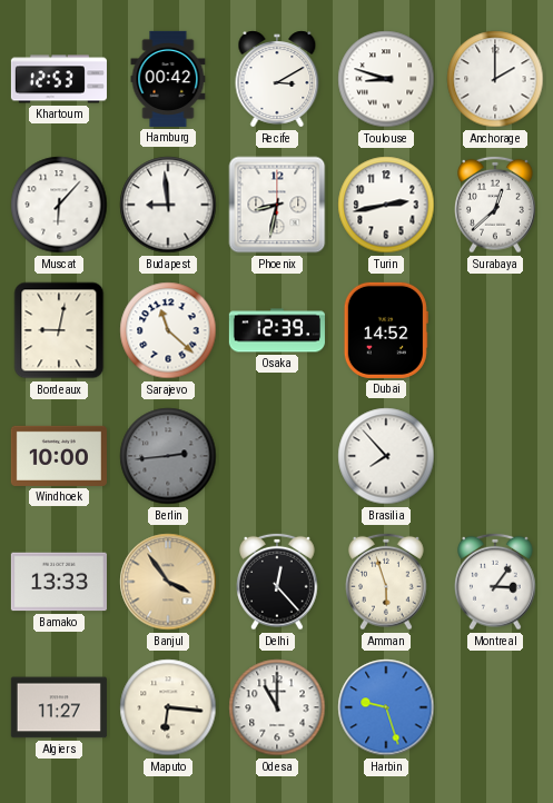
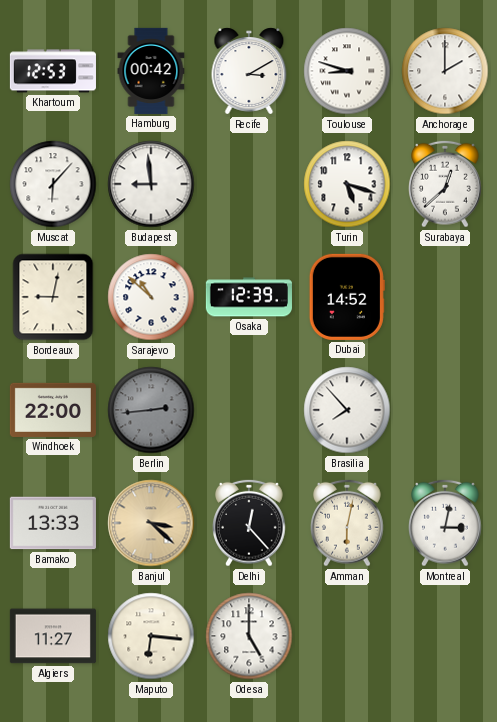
Phoenix: 8:32 -> none
Turin: 2:43 -> 5:18
Sarajevo: 11:22 -> 10:52
Windhoek: 10:00 -> 22:00
Banjul: 3:54 -> 3:22
Amman: 5:57 -> 6:02
Montreal: 3:06 -> 3:02
Odesa: 11:00 -> 5:00
Harbin: 9:27 -> none
